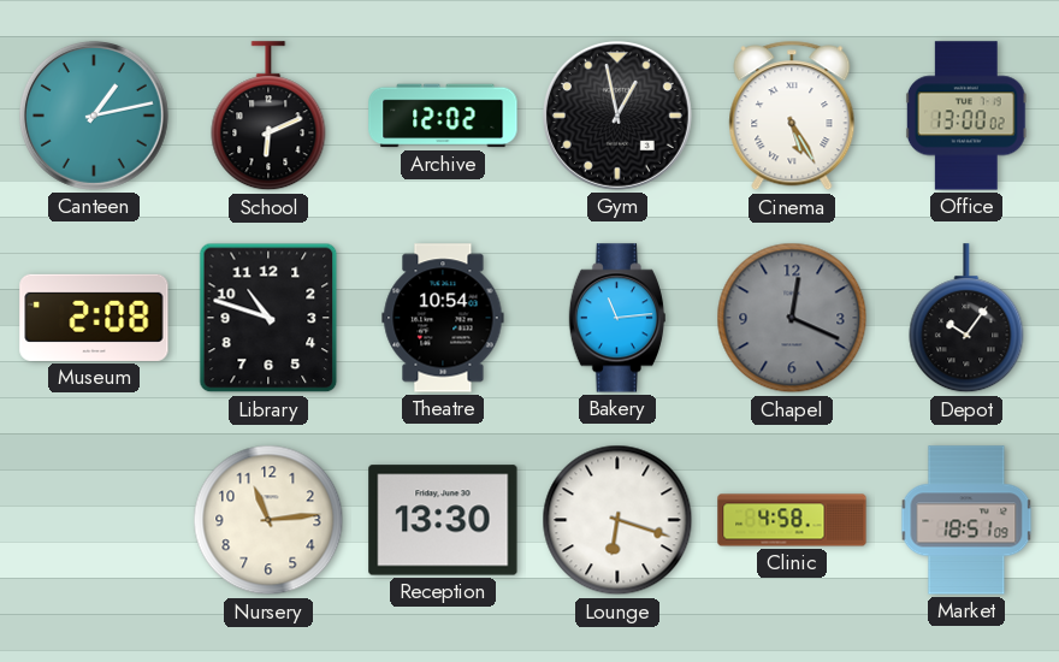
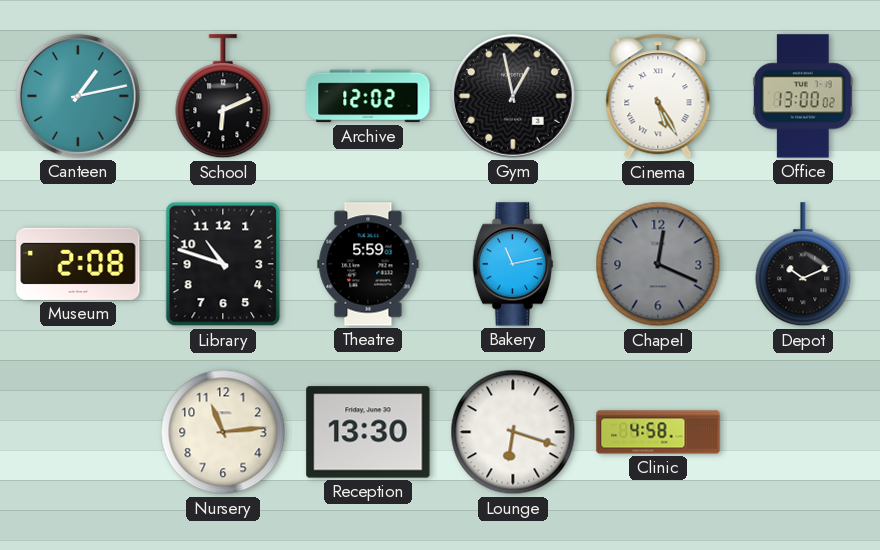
Theatre: 10:54 -> 5:59
Bakery: 11:14 -> 11:13
Depot: 10:06 -> 10:11
Market: 18:51 -> none
